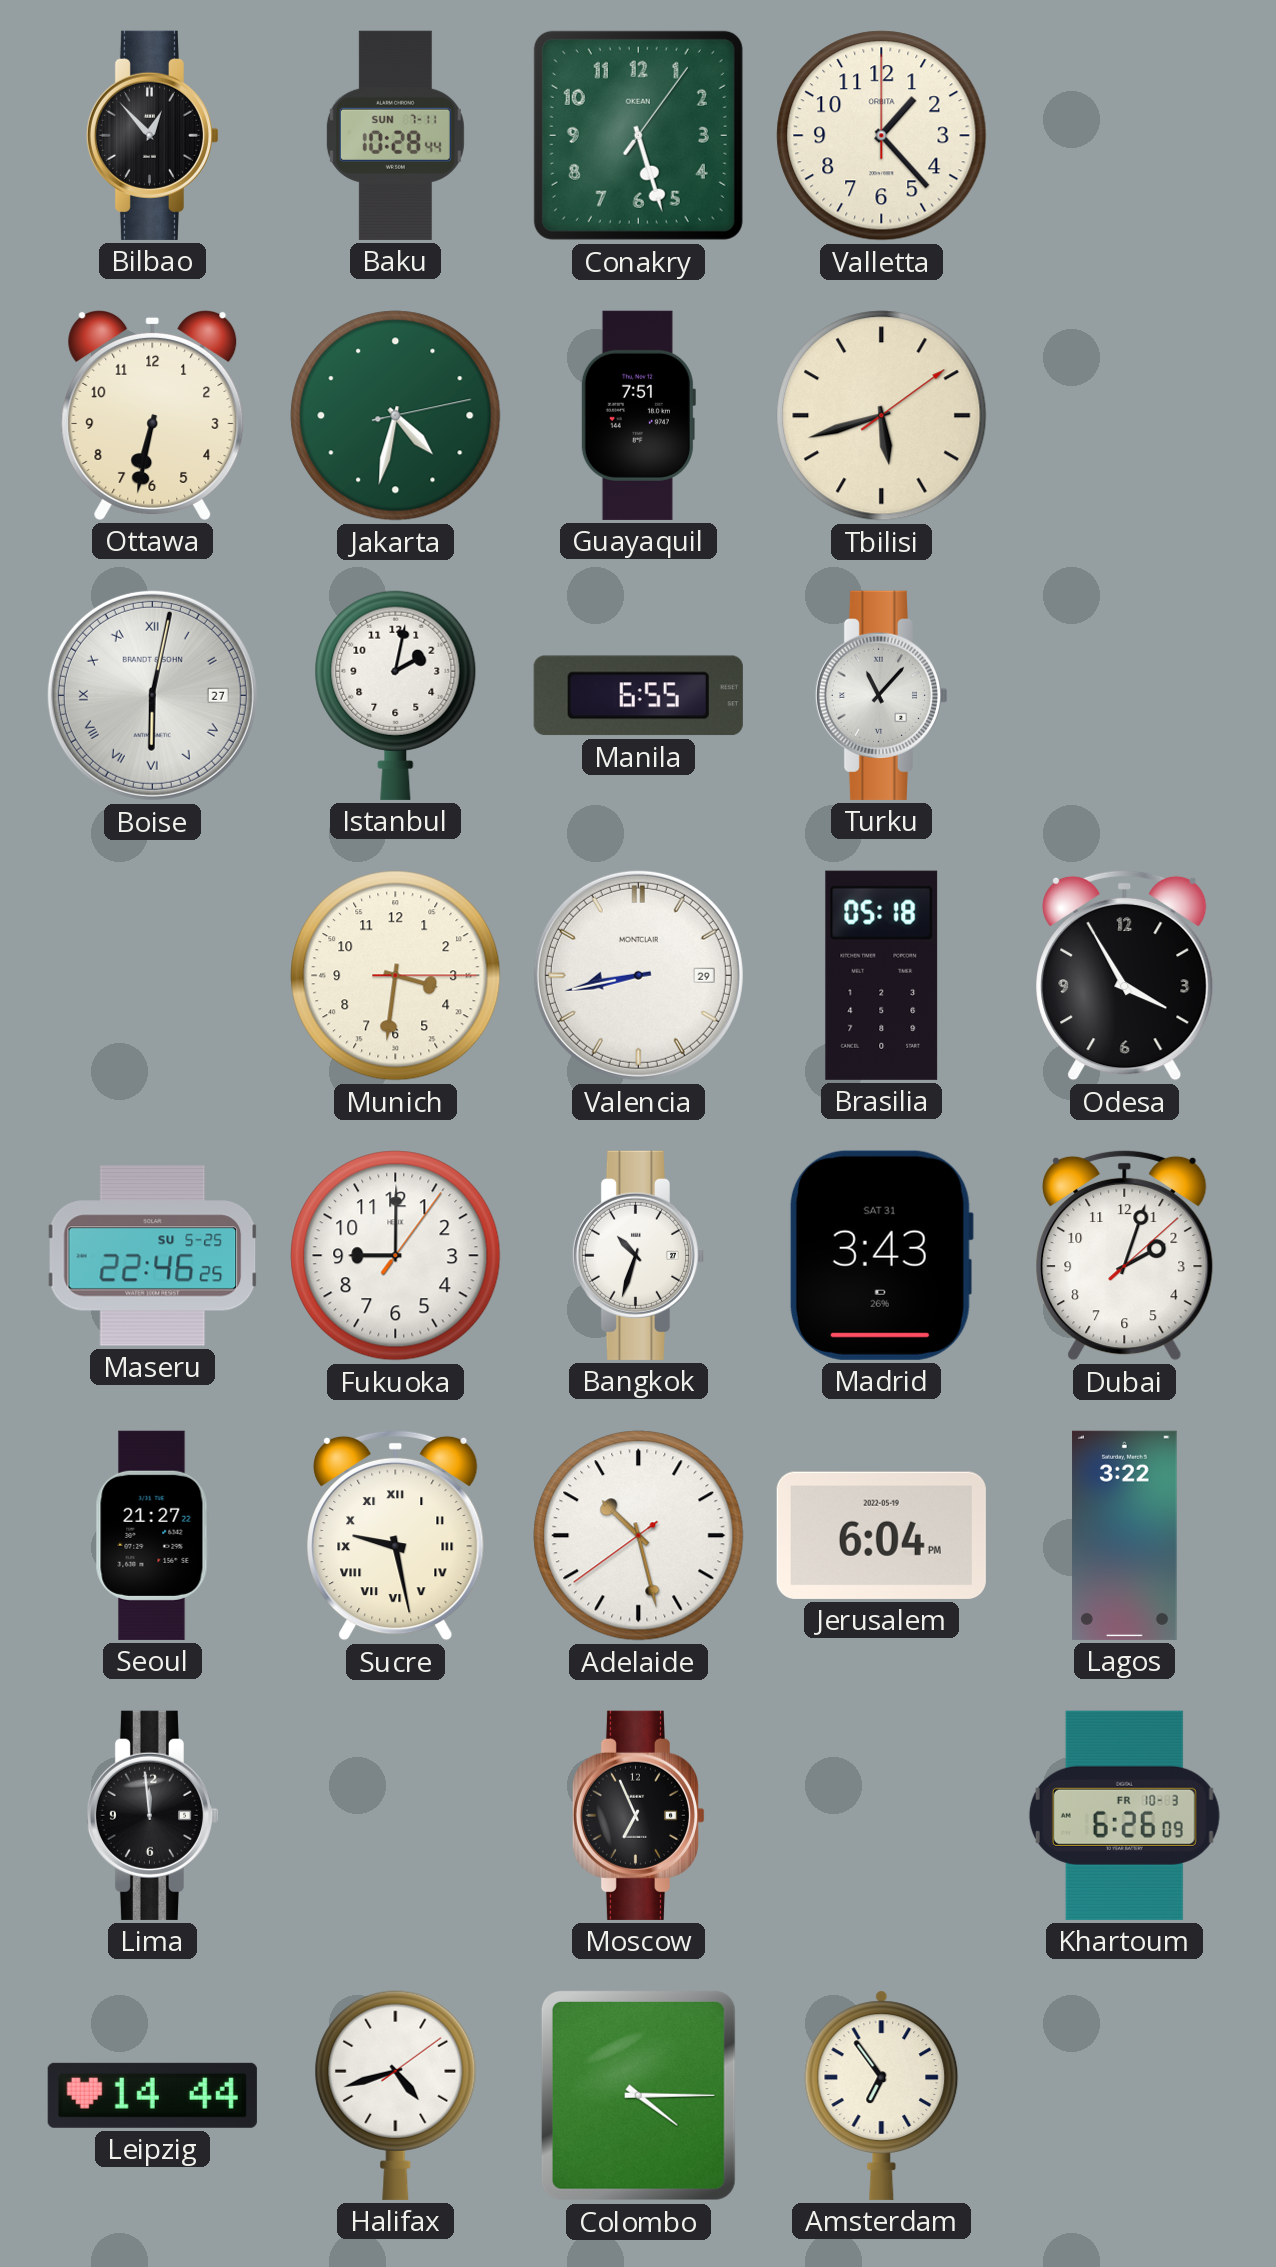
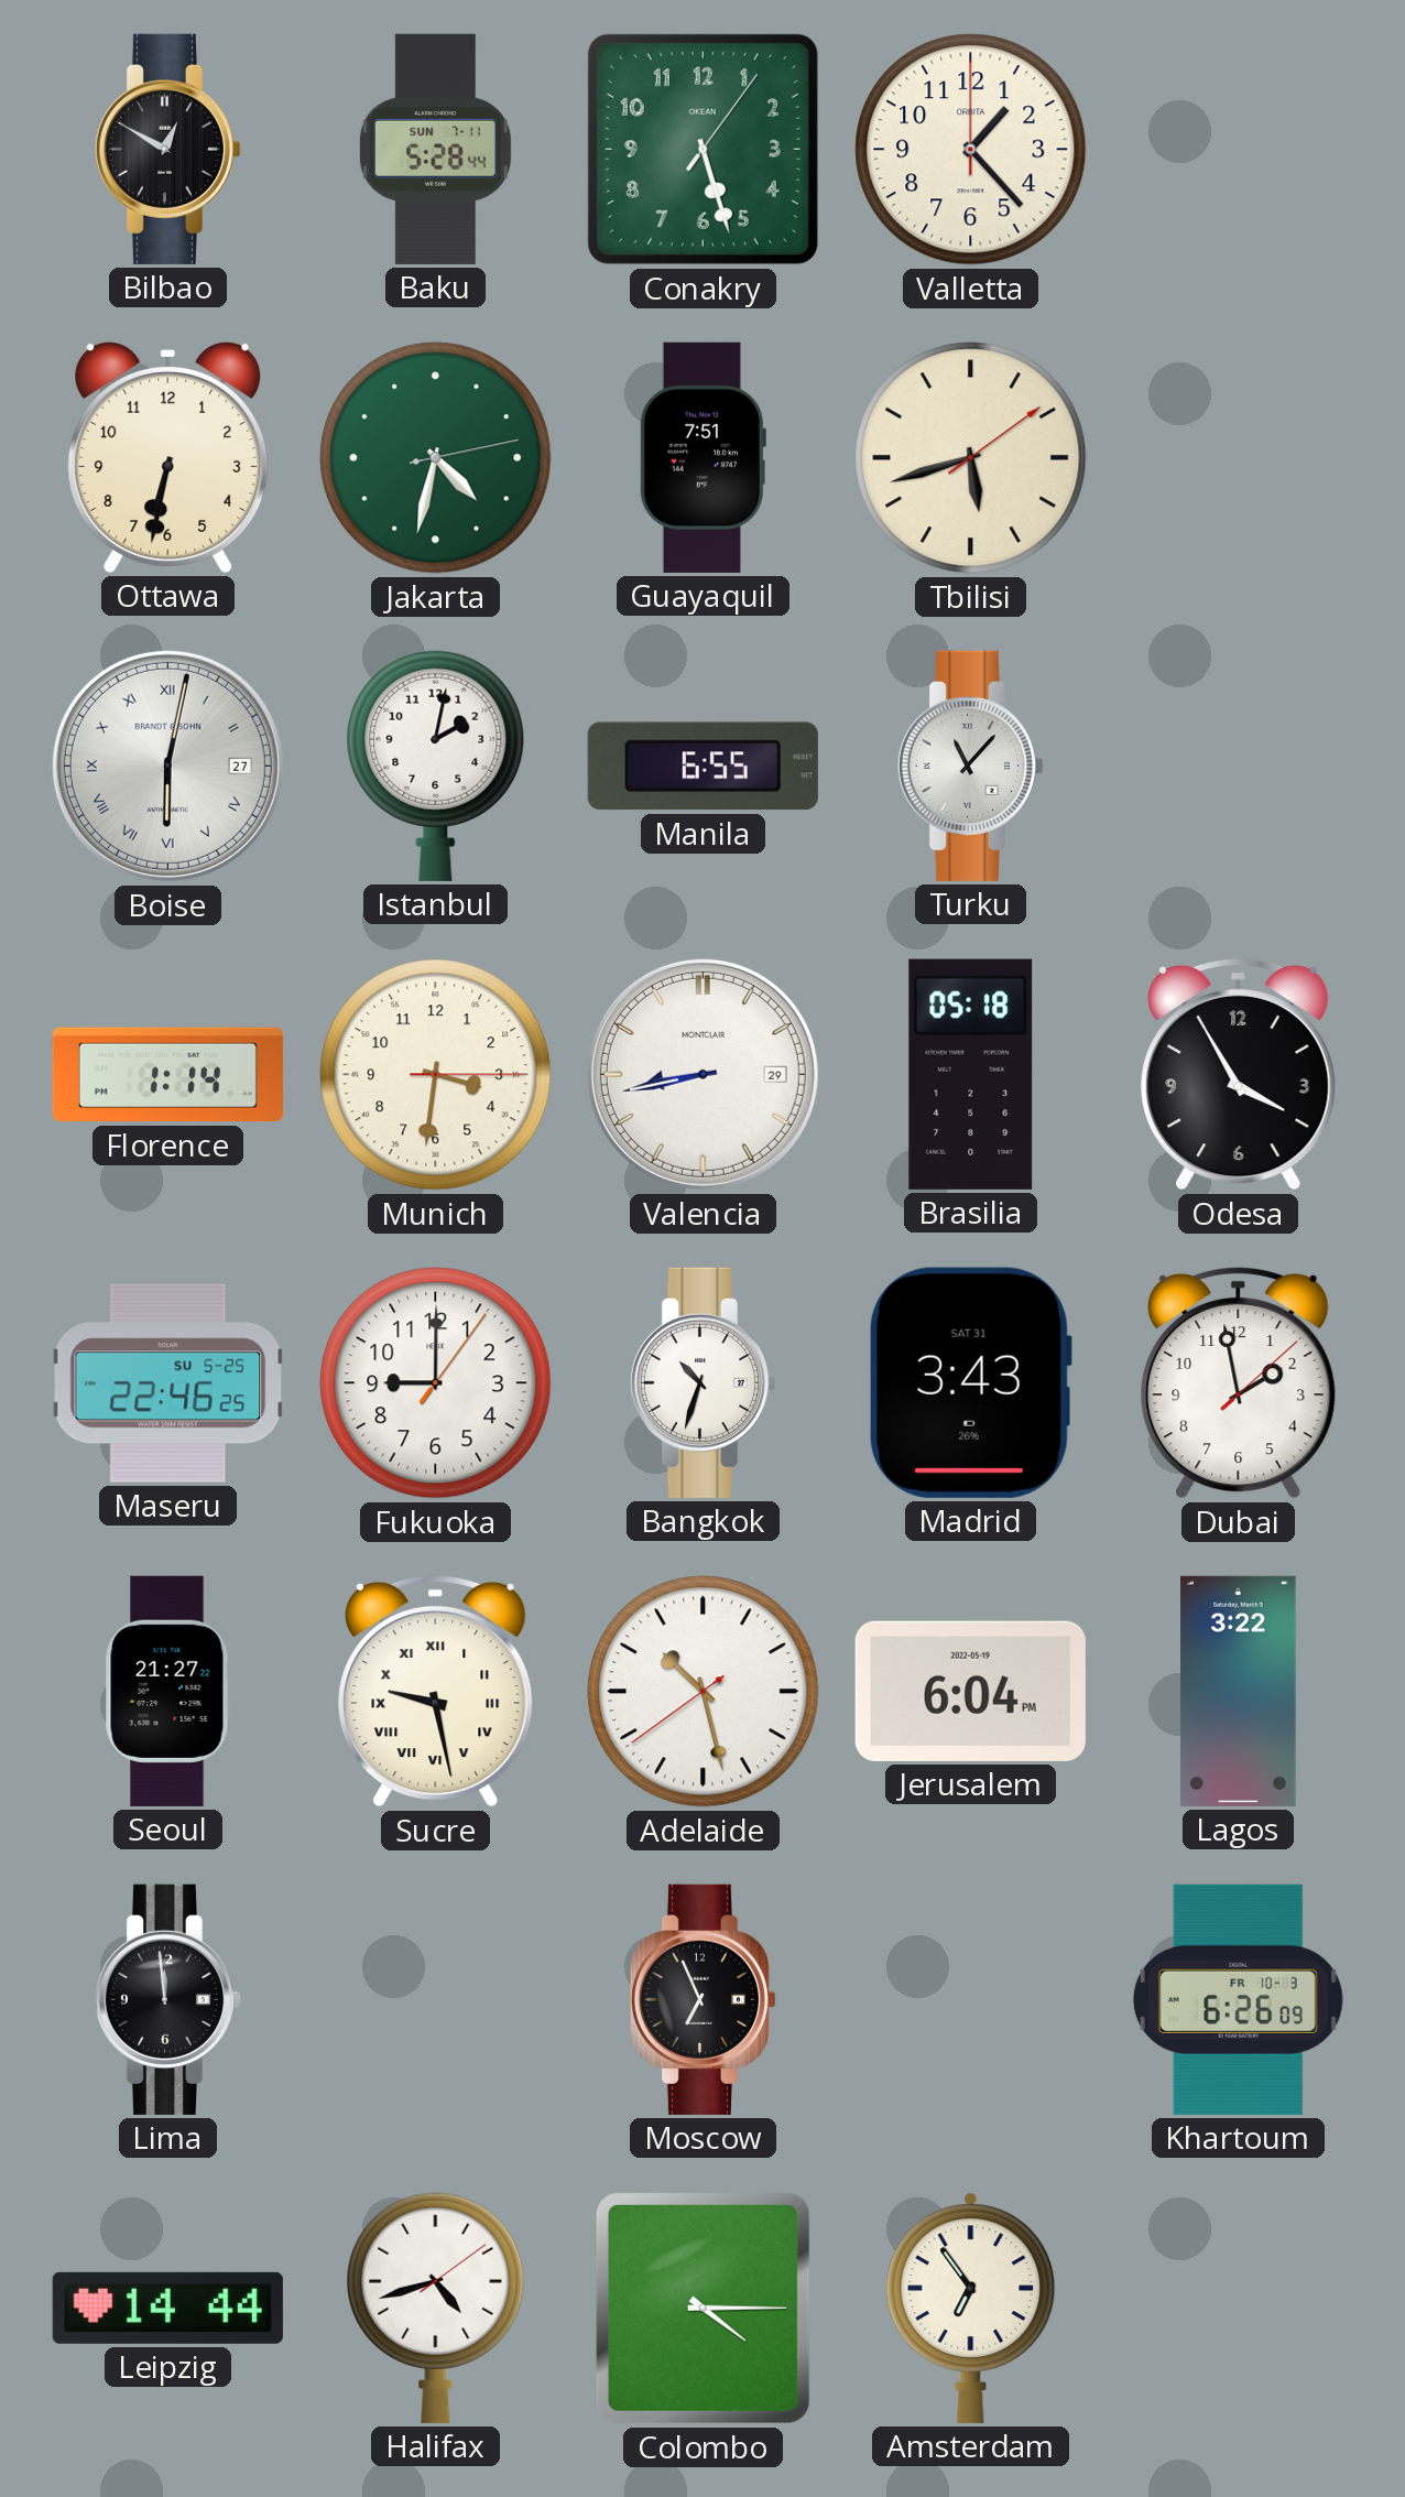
Bilbao: 12:53 -> 12:50
Baku: 10:28 -> 5:28
Florence: none -> 1:14
Dubai: 2:03 -> 1:58
